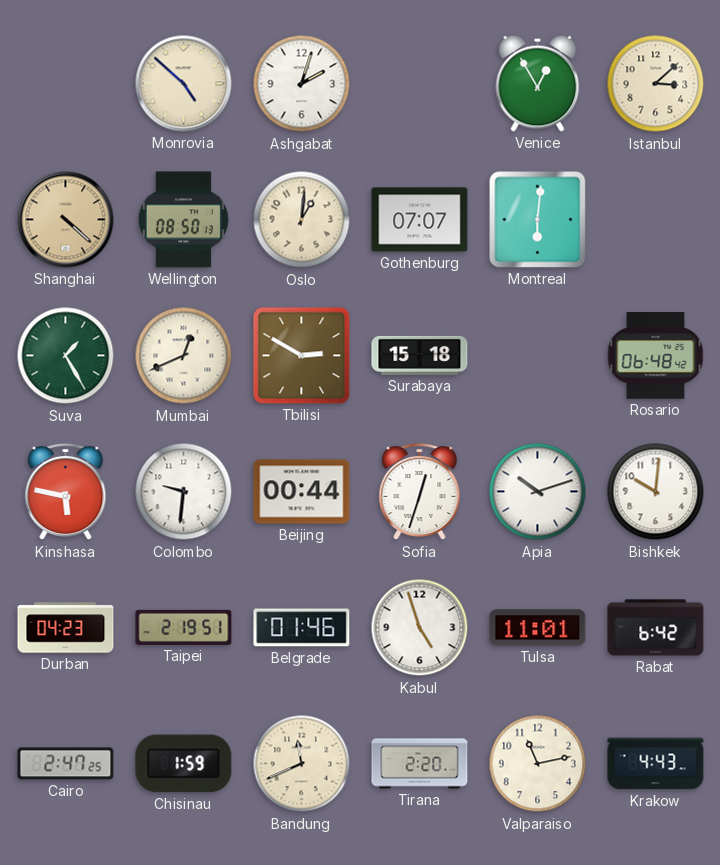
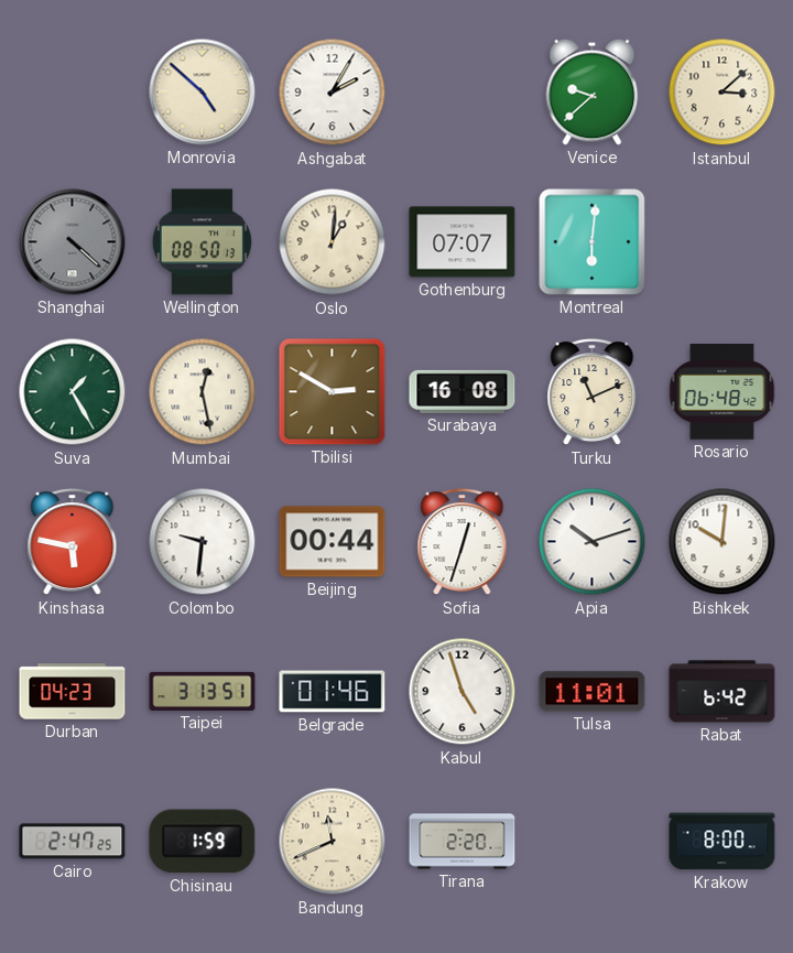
Ashgabat: 2:03 -> 2:05
Venice: 12:55 -> 9:38
Shanghai dial: champagne -> grey
Mumbai: 12:41 -> 12:28
Surabaya: 15:18 -> 16:08
Turku: none -> 11:11
Taipei: 2:19 -> 3:13
Valparaiso: 11:13 -> none
Krakow: 4:43 -> 8:00
